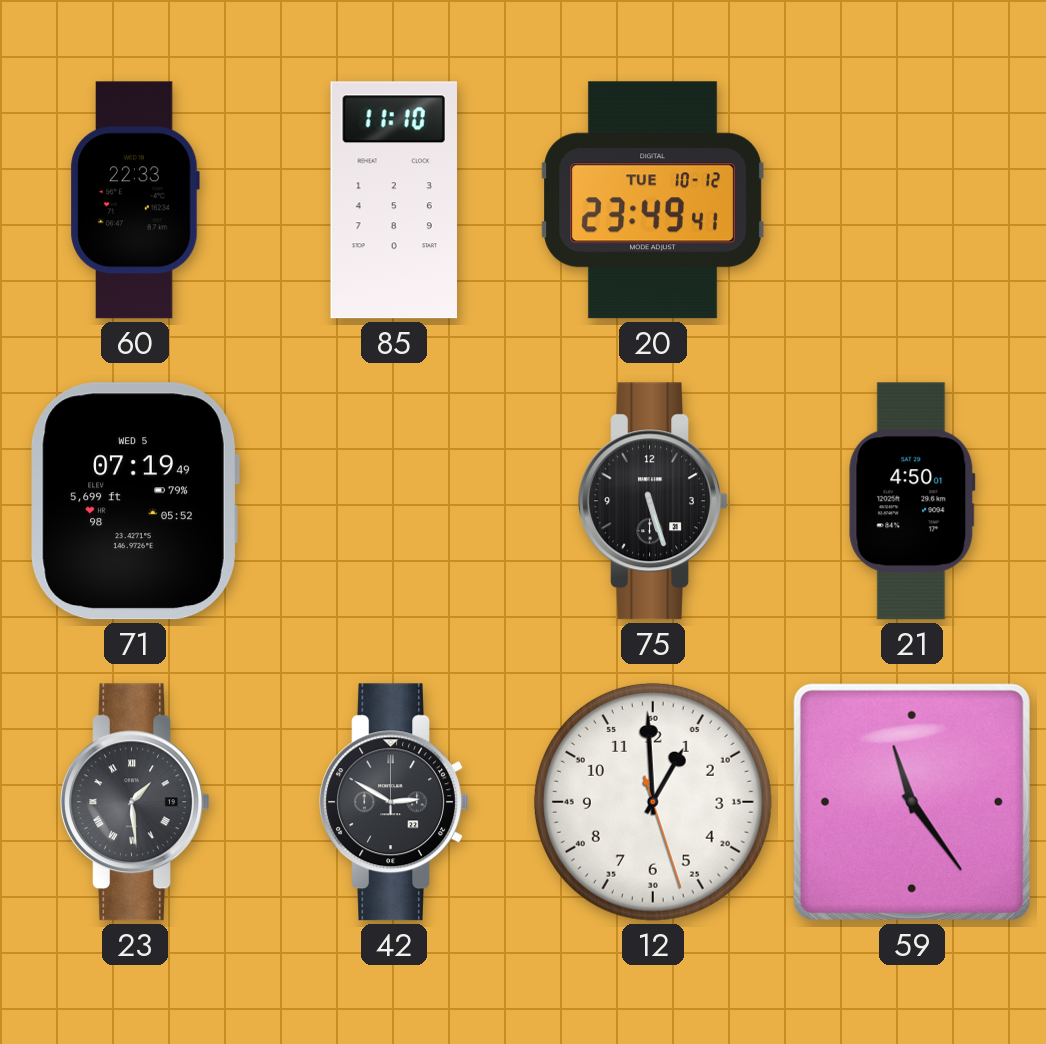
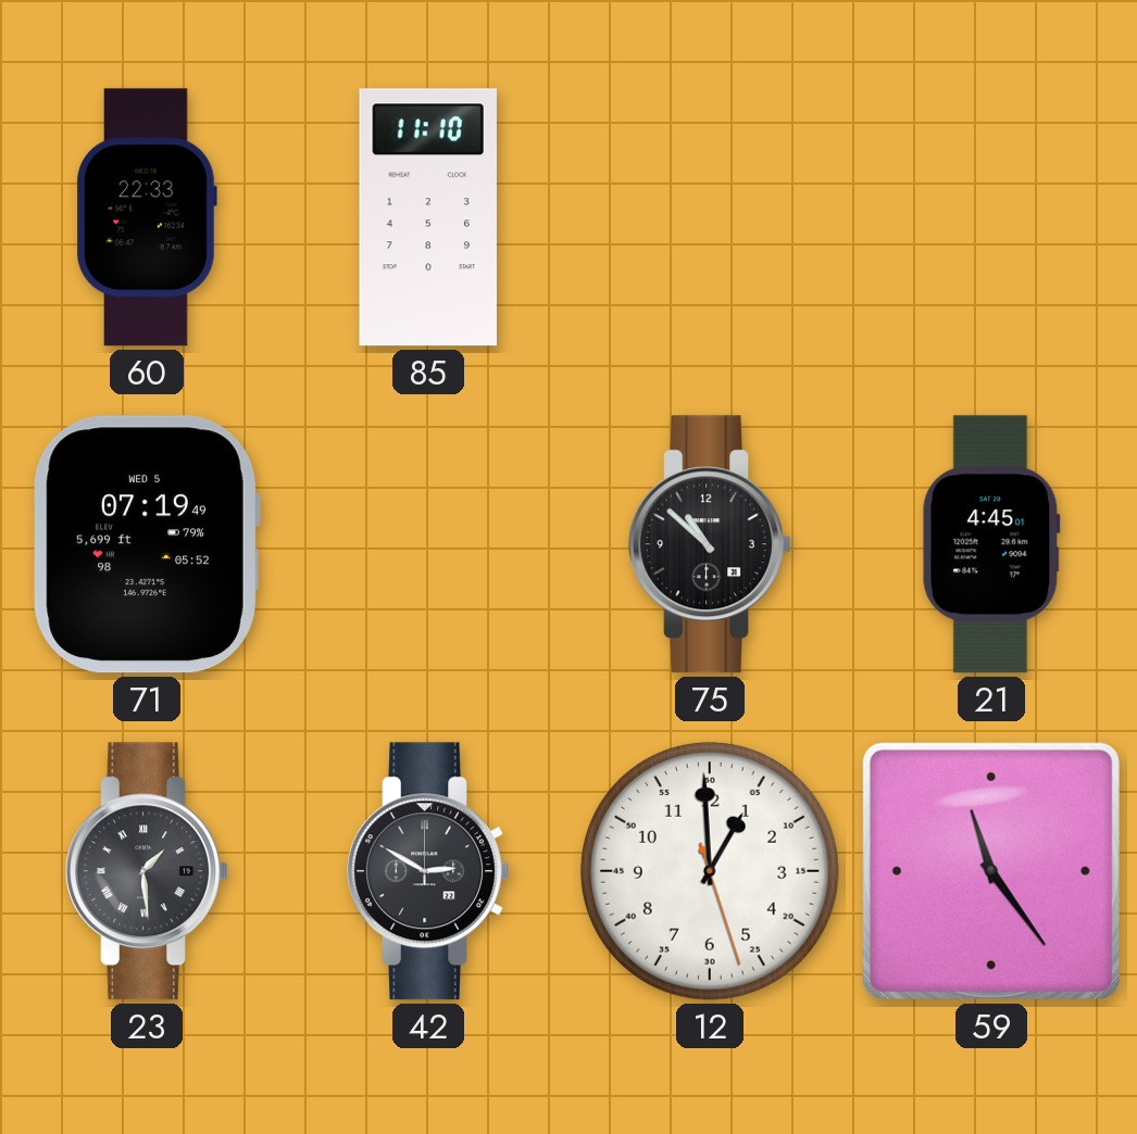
20: 23:49 -> none
75: 5:27 -> 10:52
21: 4:50 -> 4:45
